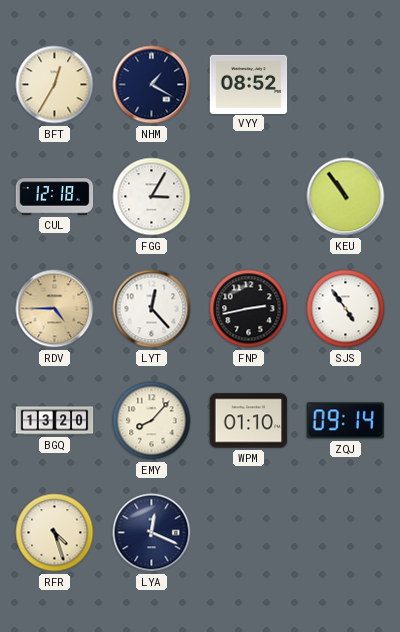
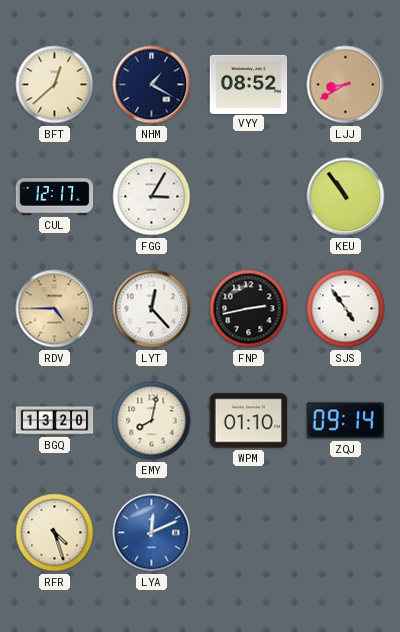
BFT: 12:35 -> 12:38
LJJ: none -> 8:40
CUL: 12:18 -> 12:17
EMY: 8:07 -> 8:02
LYA: 12:19 -> 12:11
LYA dial: navy -> blue
